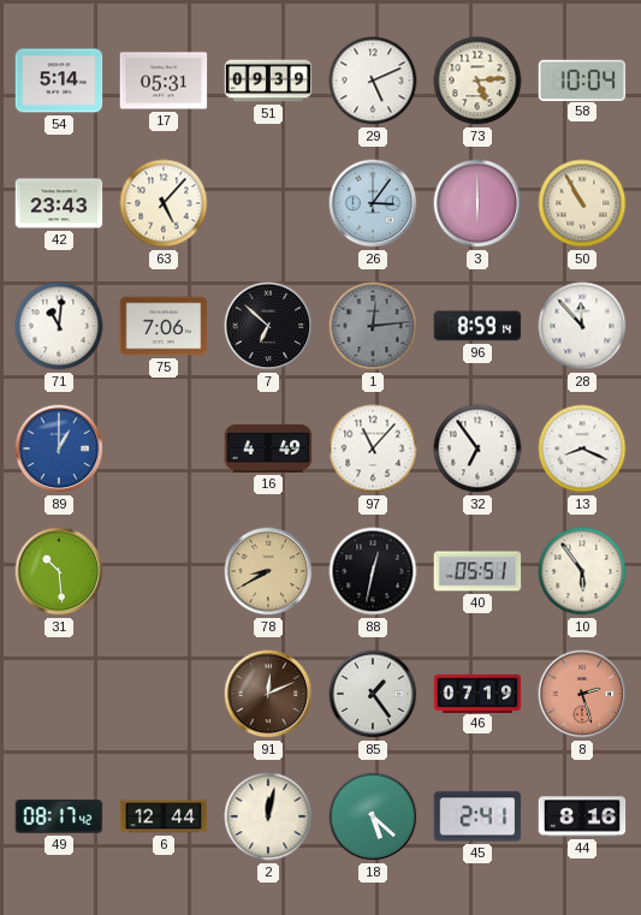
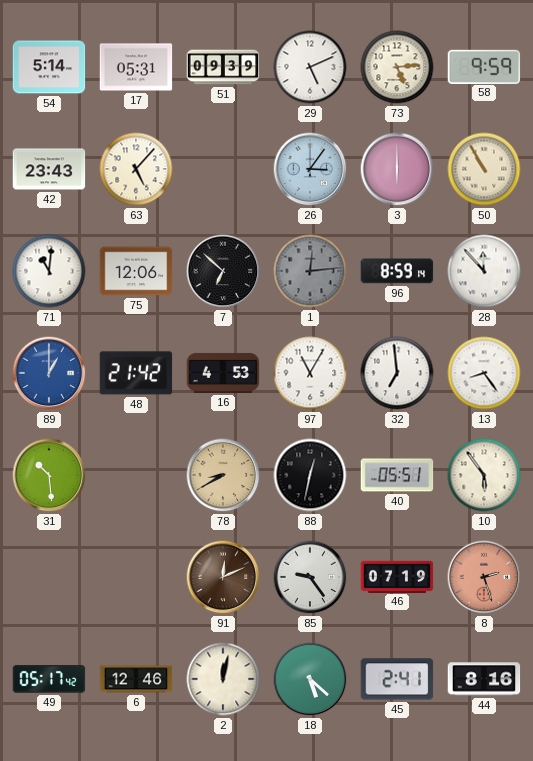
58: 10:04 -> 9:59
75: 7:06 -> 12:06
48: none -> 21:42
16: 4:49 -> 4:53
97: 11:07 -> 11:05
32: 6:54 -> 6:59
13: 8:19 -> 8:24
85: 1:24 -> 9:24
49: 08:17 -> 05:17
6: 12:44 -> 12:46
